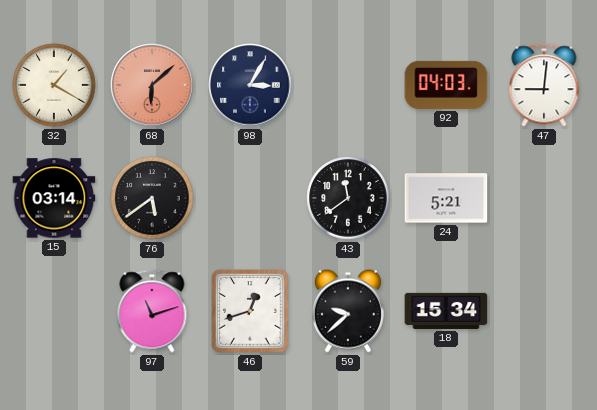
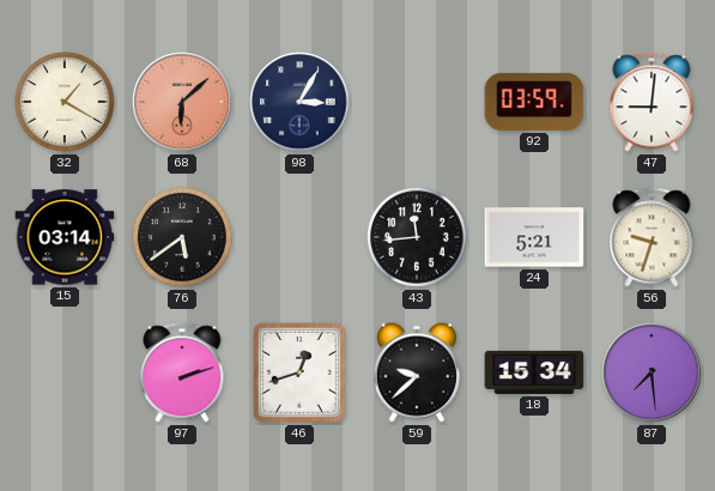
92: 04:03 -> 03:59
43: 11:39 -> 11:44
56: none -> 9:33
97: 11:12 -> 2:12
87: none -> 7:29
